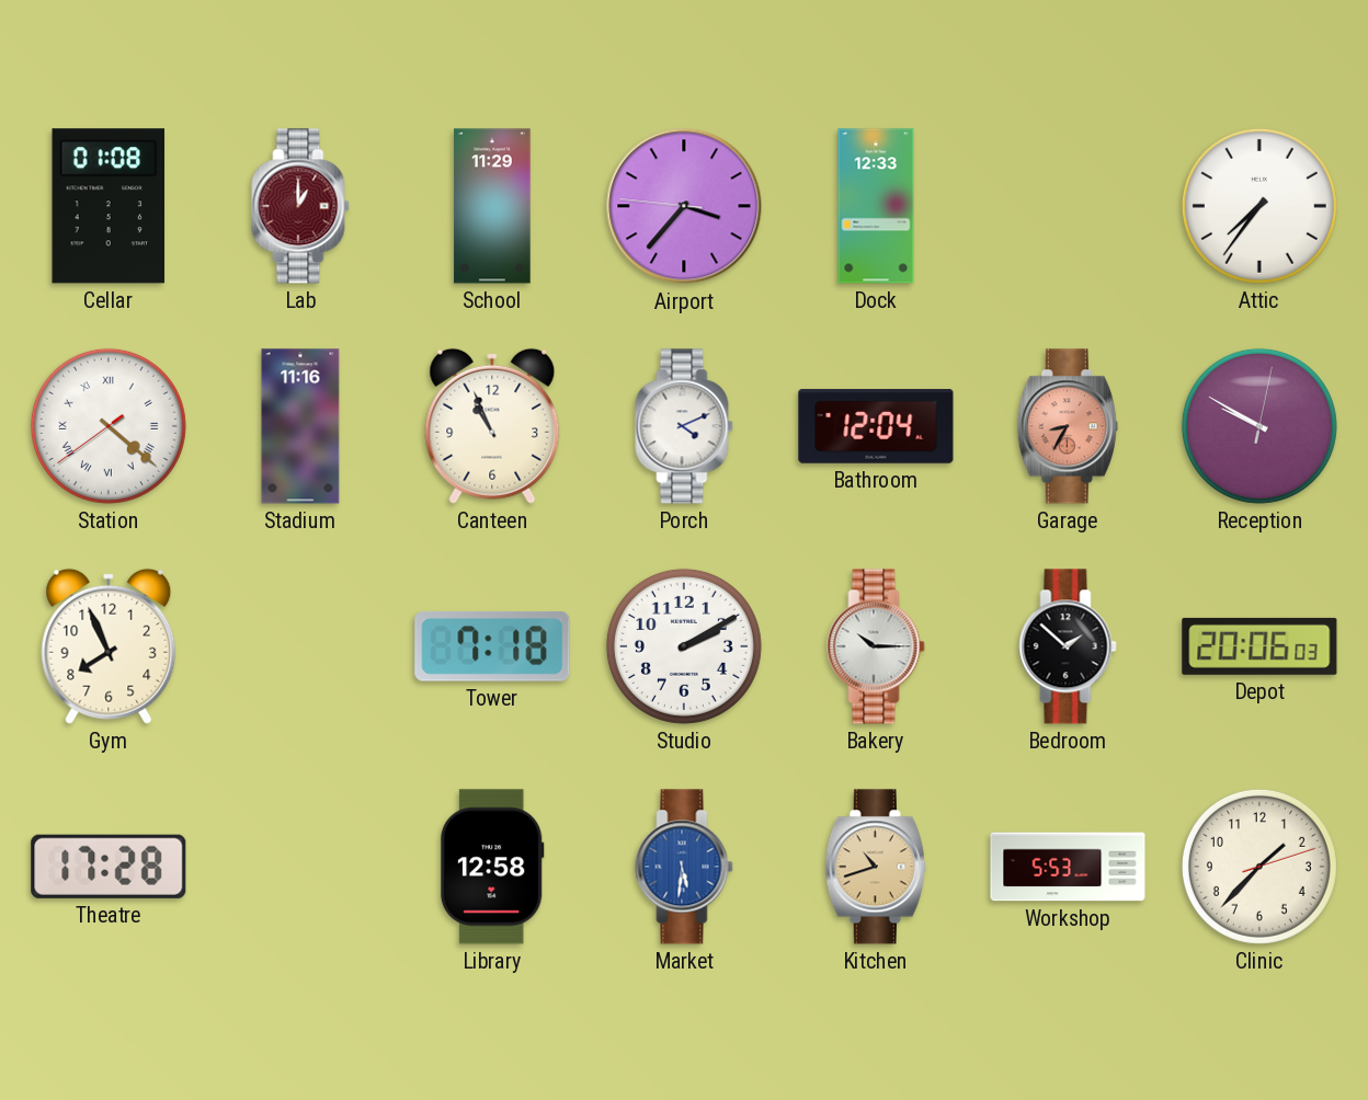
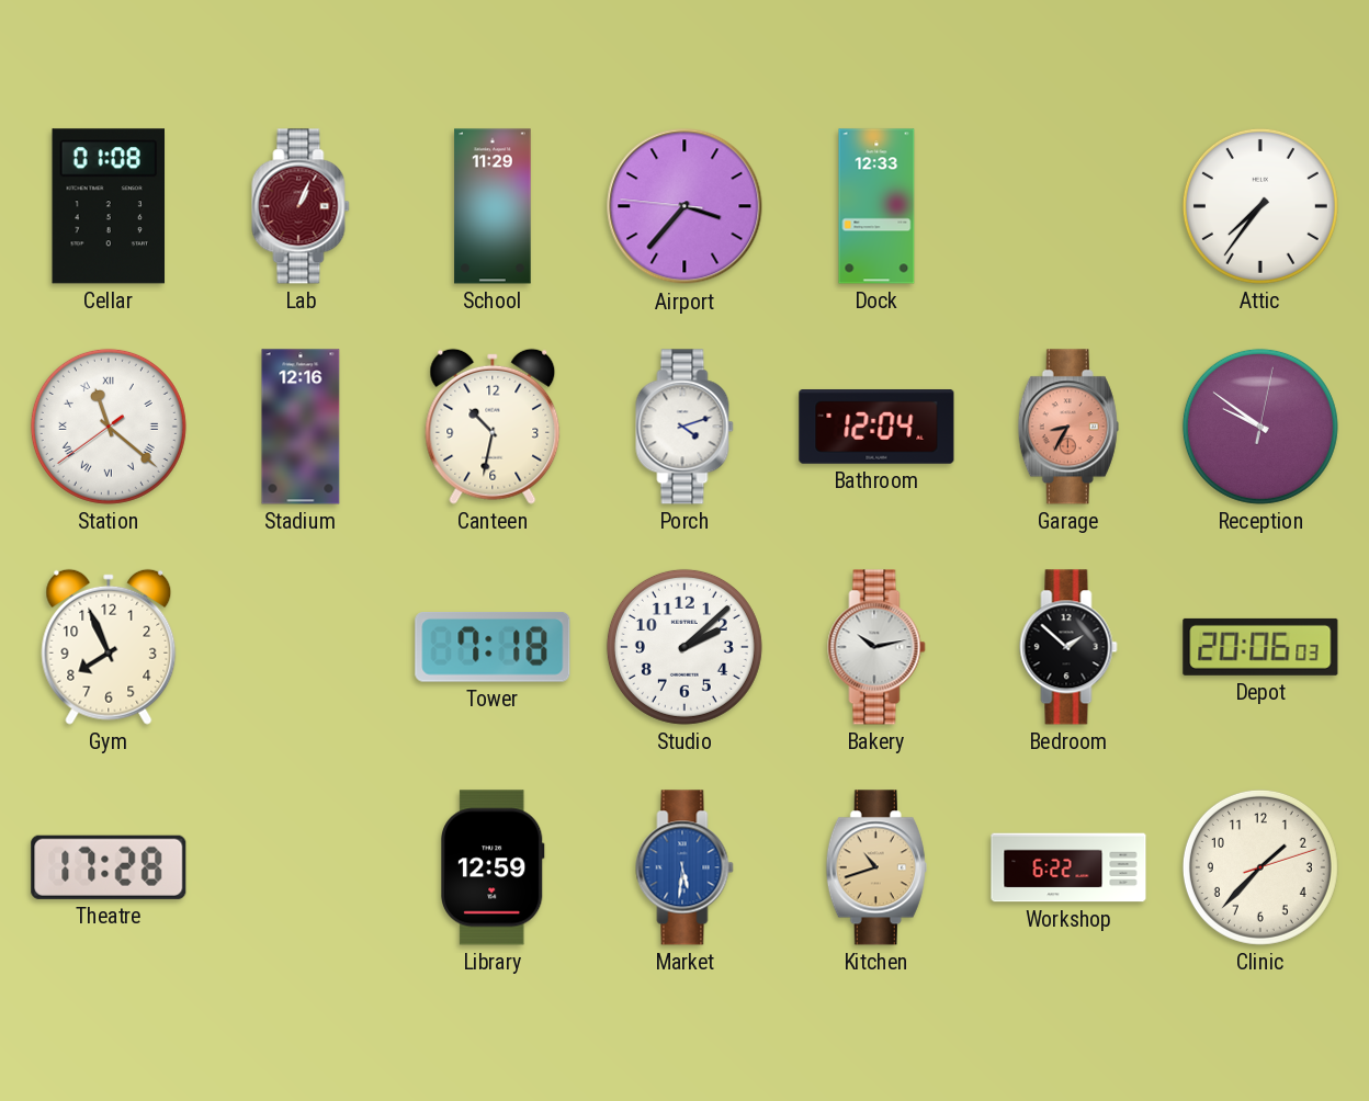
Lab: 1:00 -> 1:04
Station: 4:21 -> 11:21
Stadium: 11:16 -> 12:16
Canteen: 10:56 -> 10:32
Porch: 4:11 -> 4:12
Reception: 9:50 -> 9:51
Studio: 2:10 -> 2:08
Bakery: 10:15 -> 10:13
Library: 12:58 -> 12:59
Workshop: 5:53 -> 6:22
